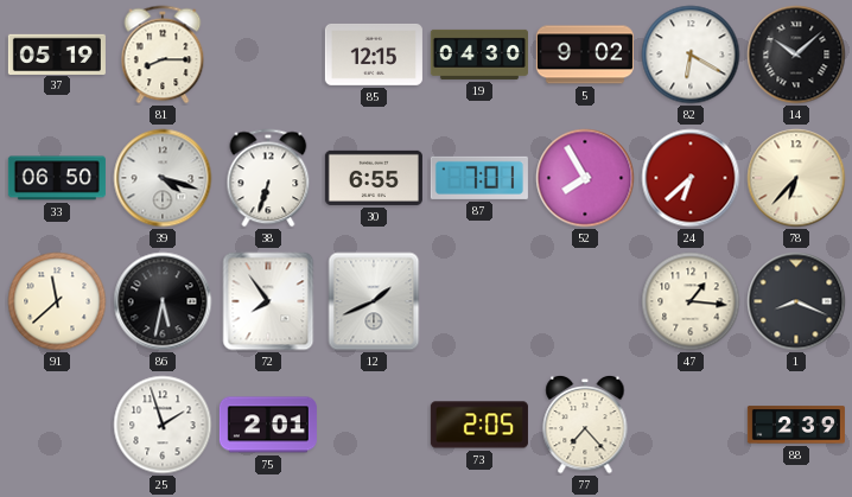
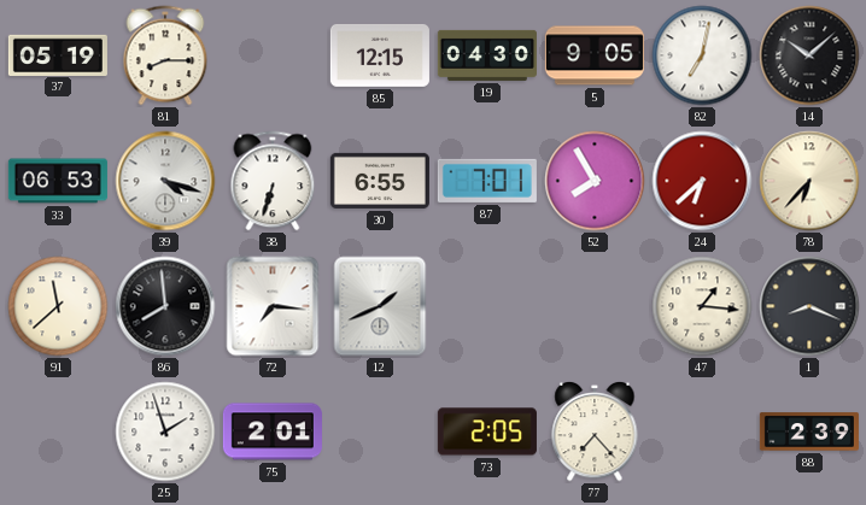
5: 9:02 -> 9:05
82: 6:20 -> 7:02
33: 06:50 -> 06:53
86: 5:32 -> 7:59
72: 7:54 -> 7:16
